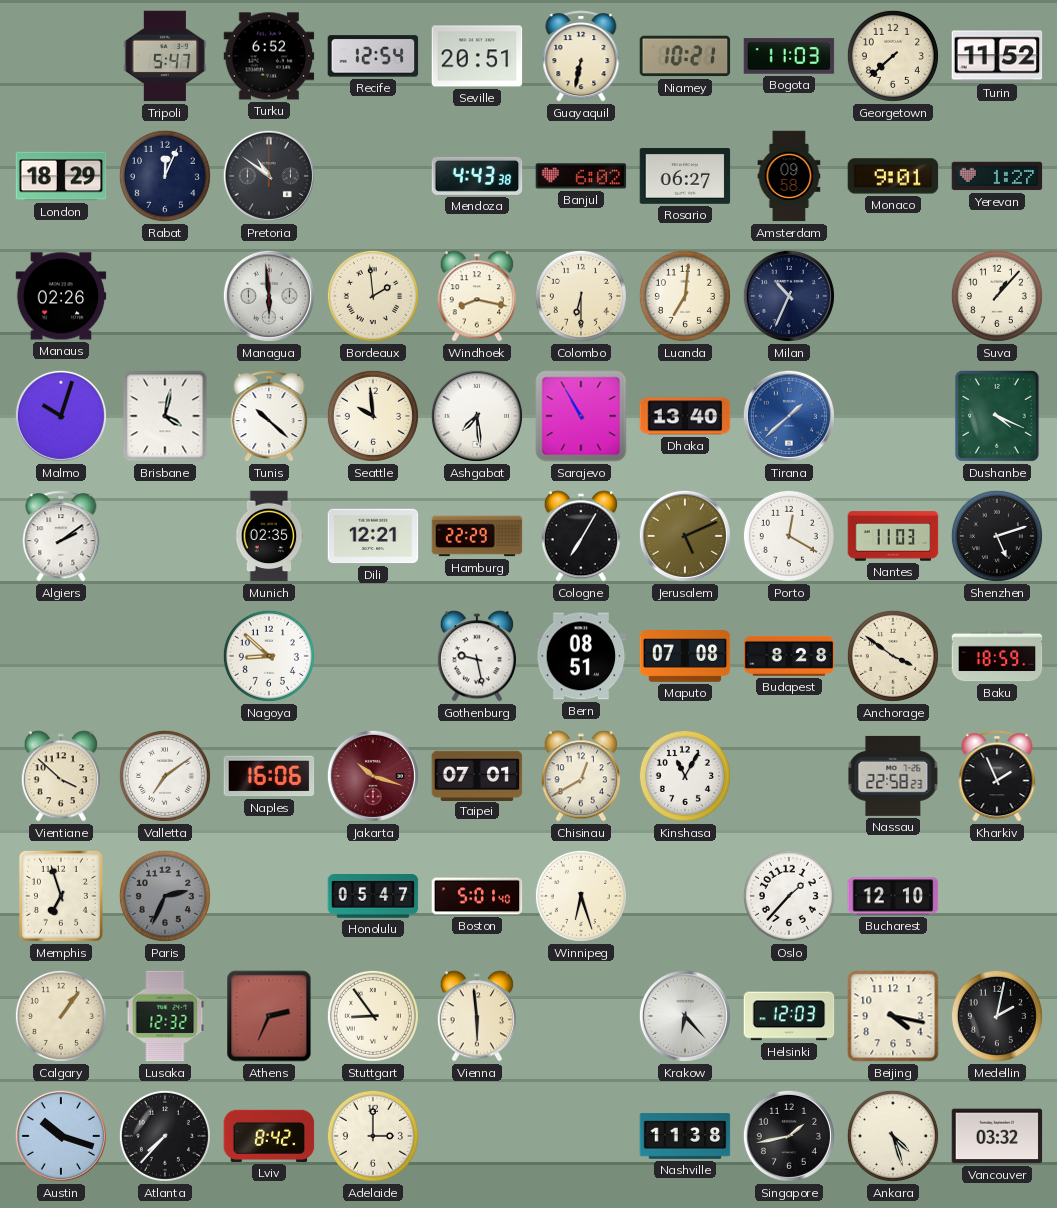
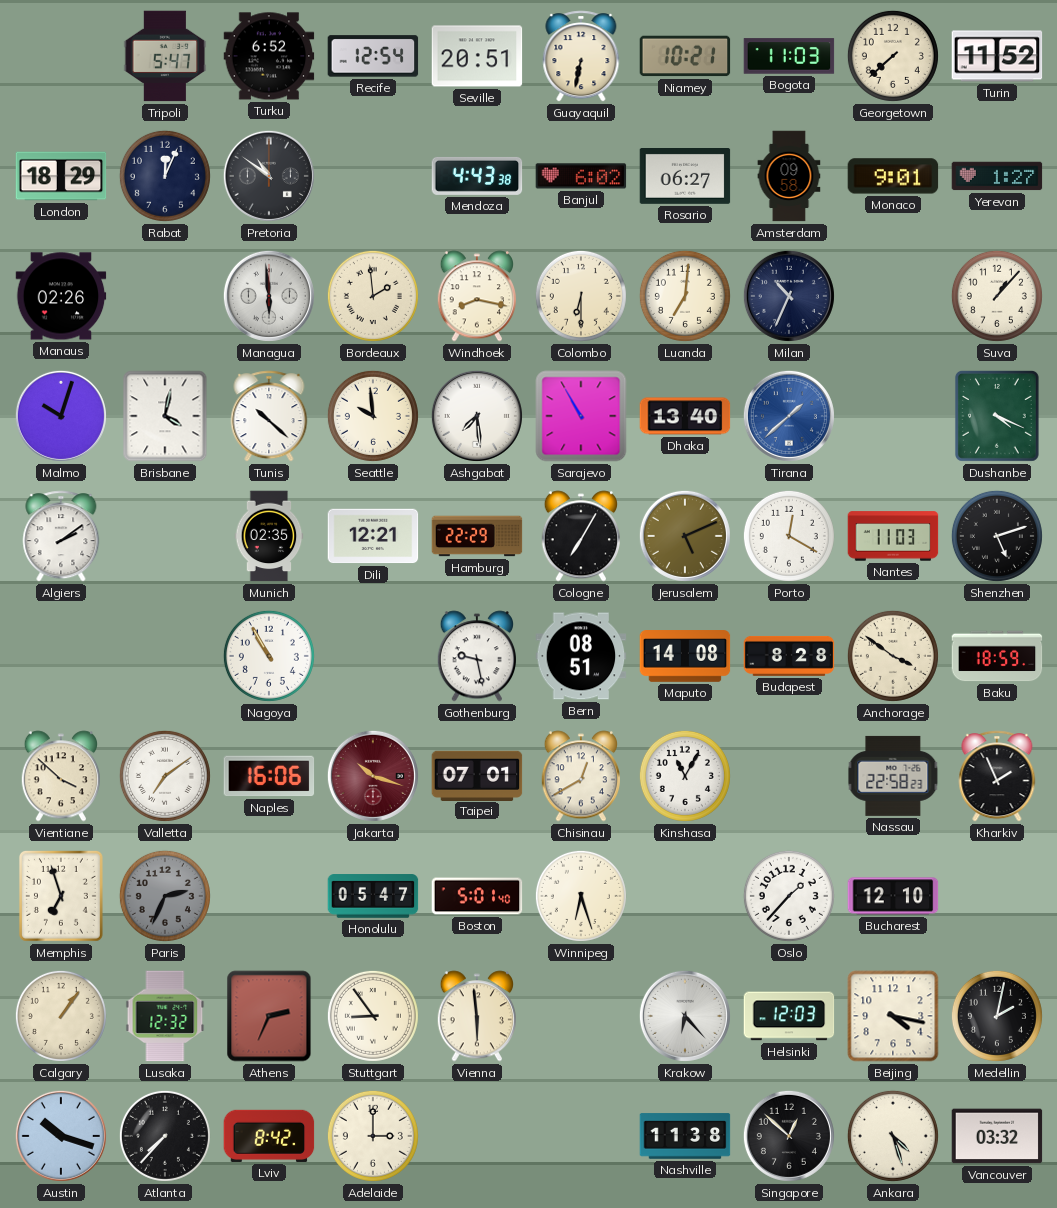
Nagoya: 8:52 -> 10:55
Maputo: 07:08 -> 14:08
Singapore: 1:43 -> 12:52
